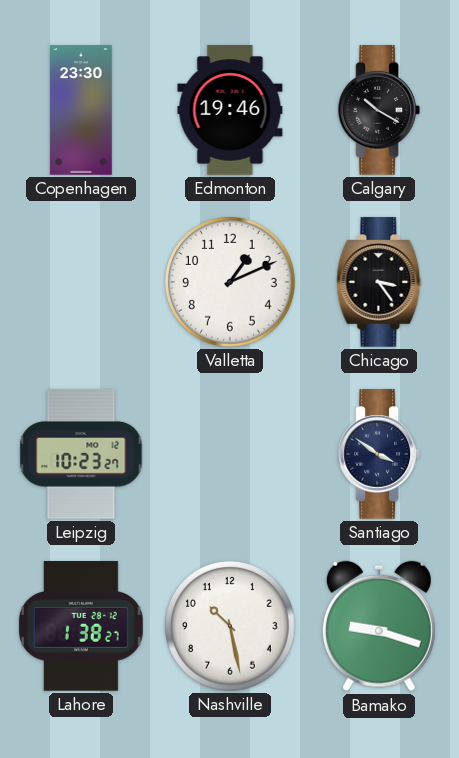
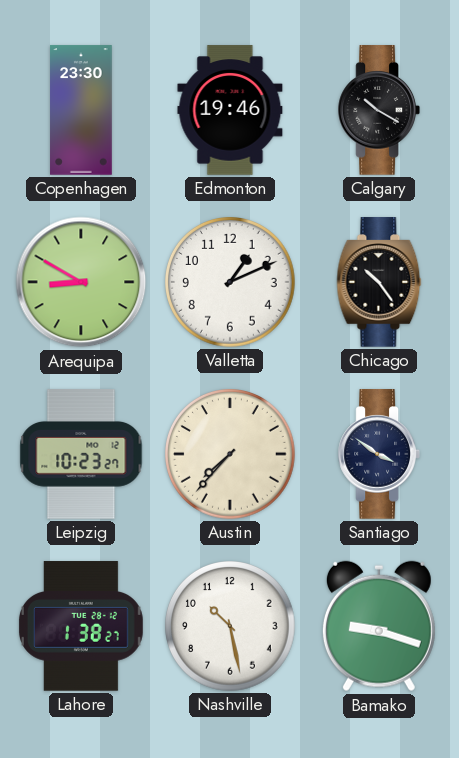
Arequipa: none -> 8:50
Chicago: 3:24 -> 10:24
Austin: none -> 7:37
